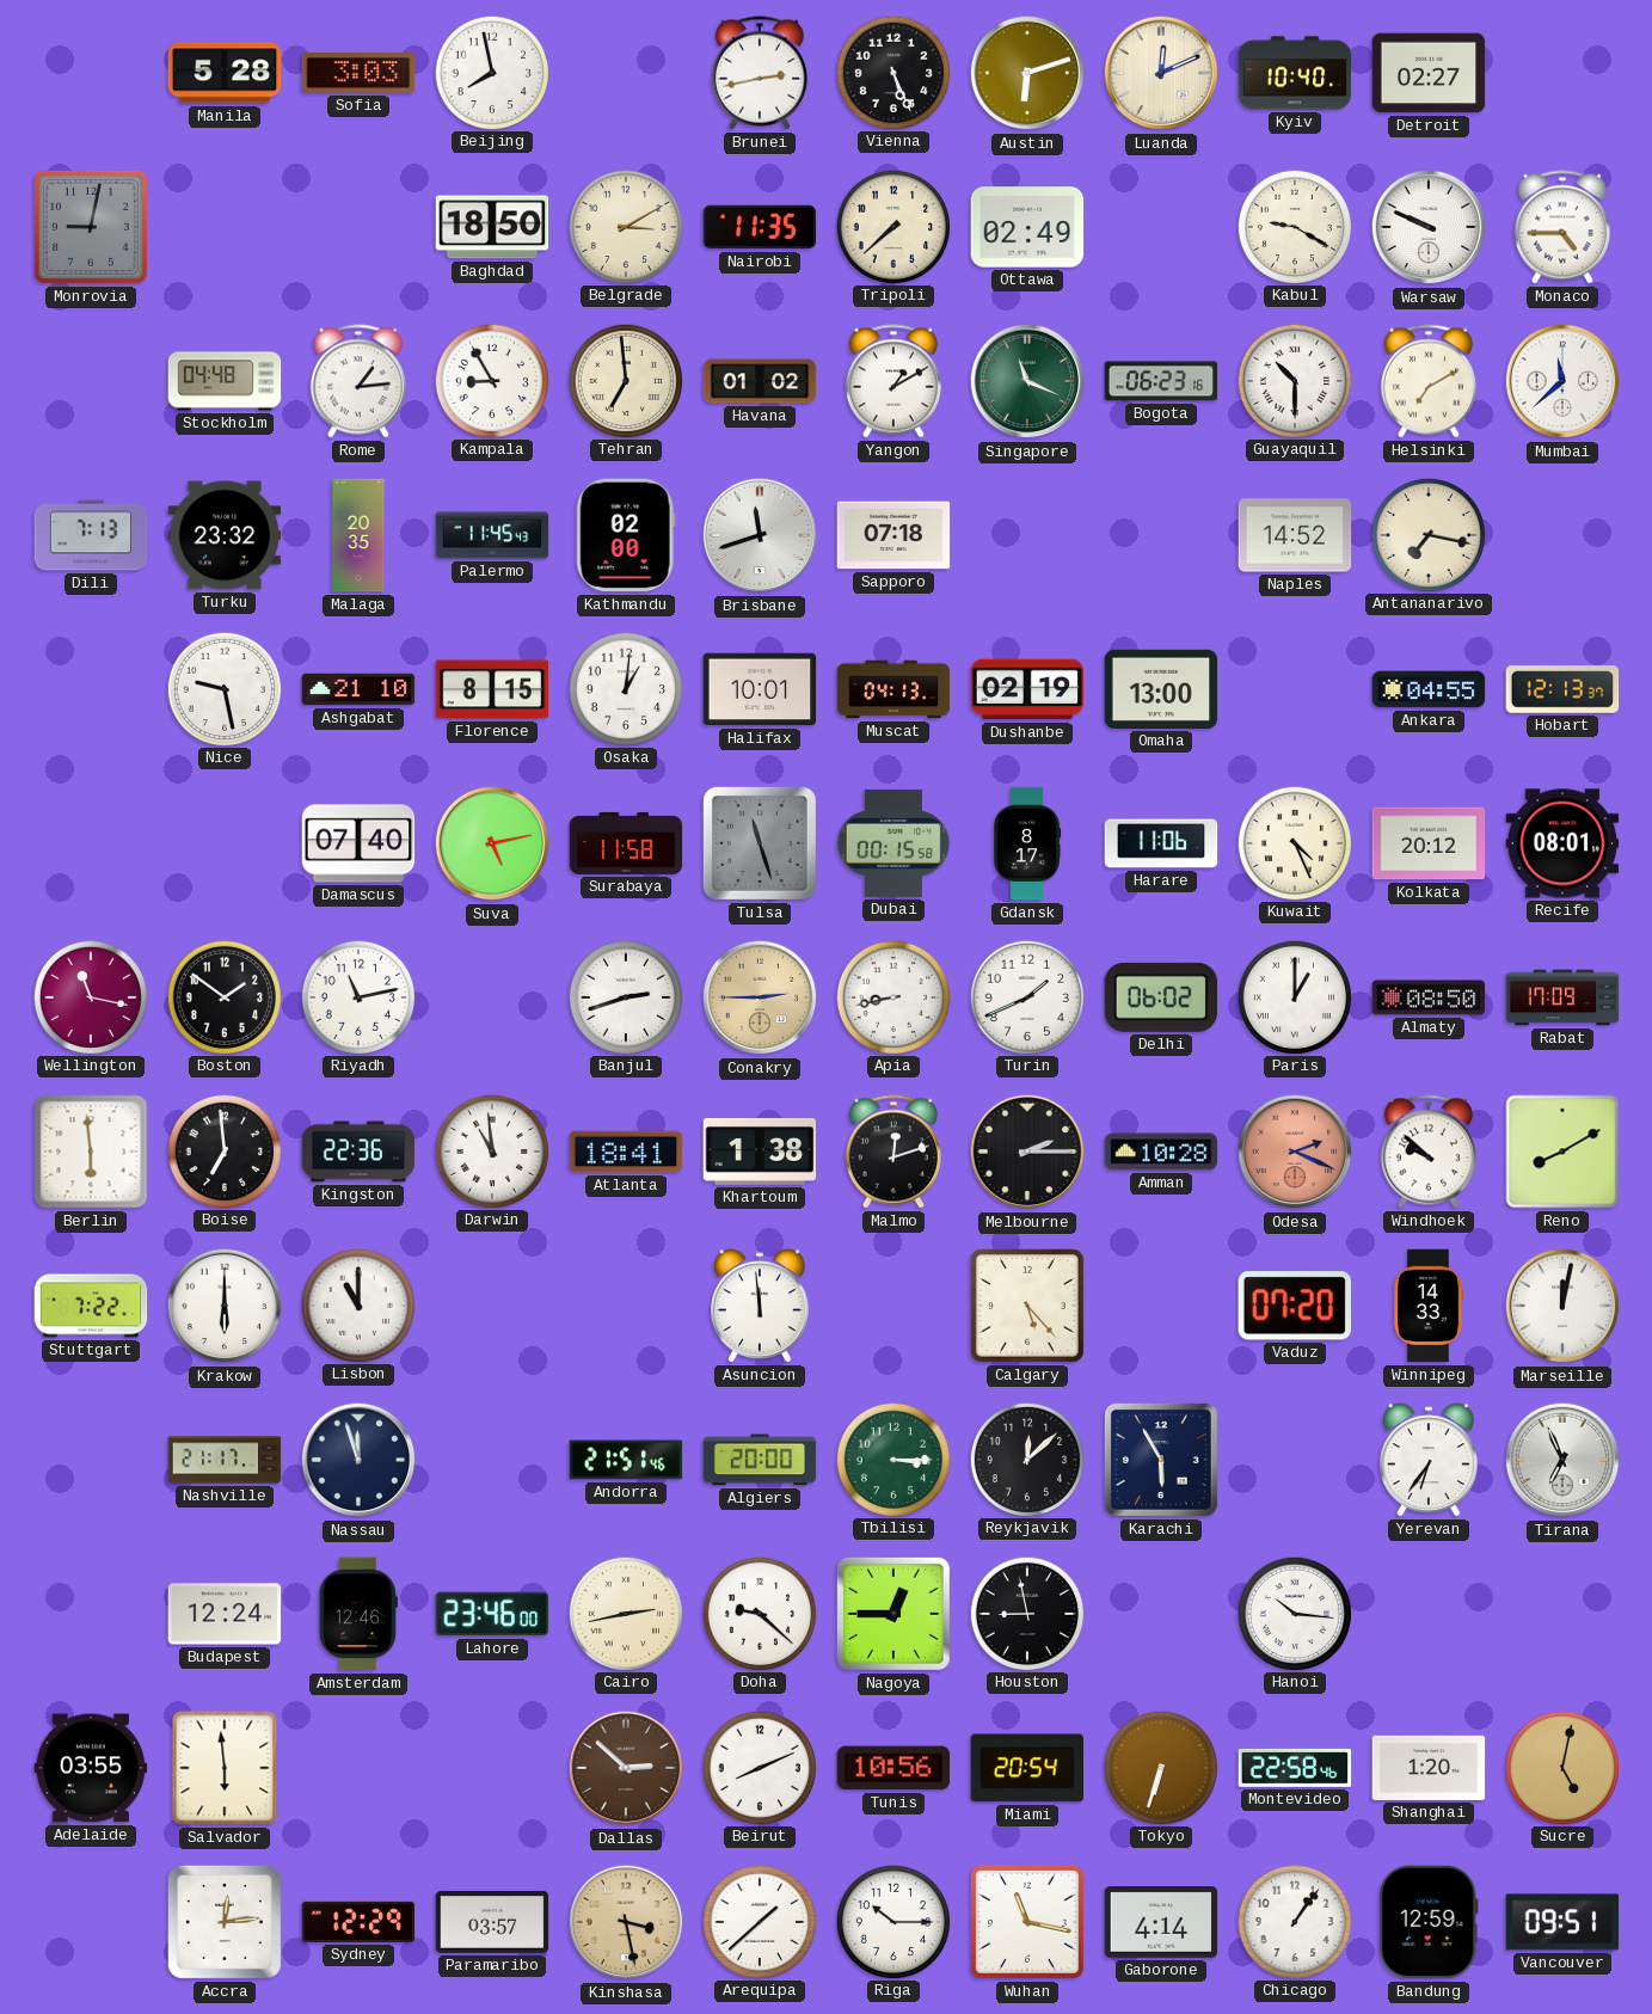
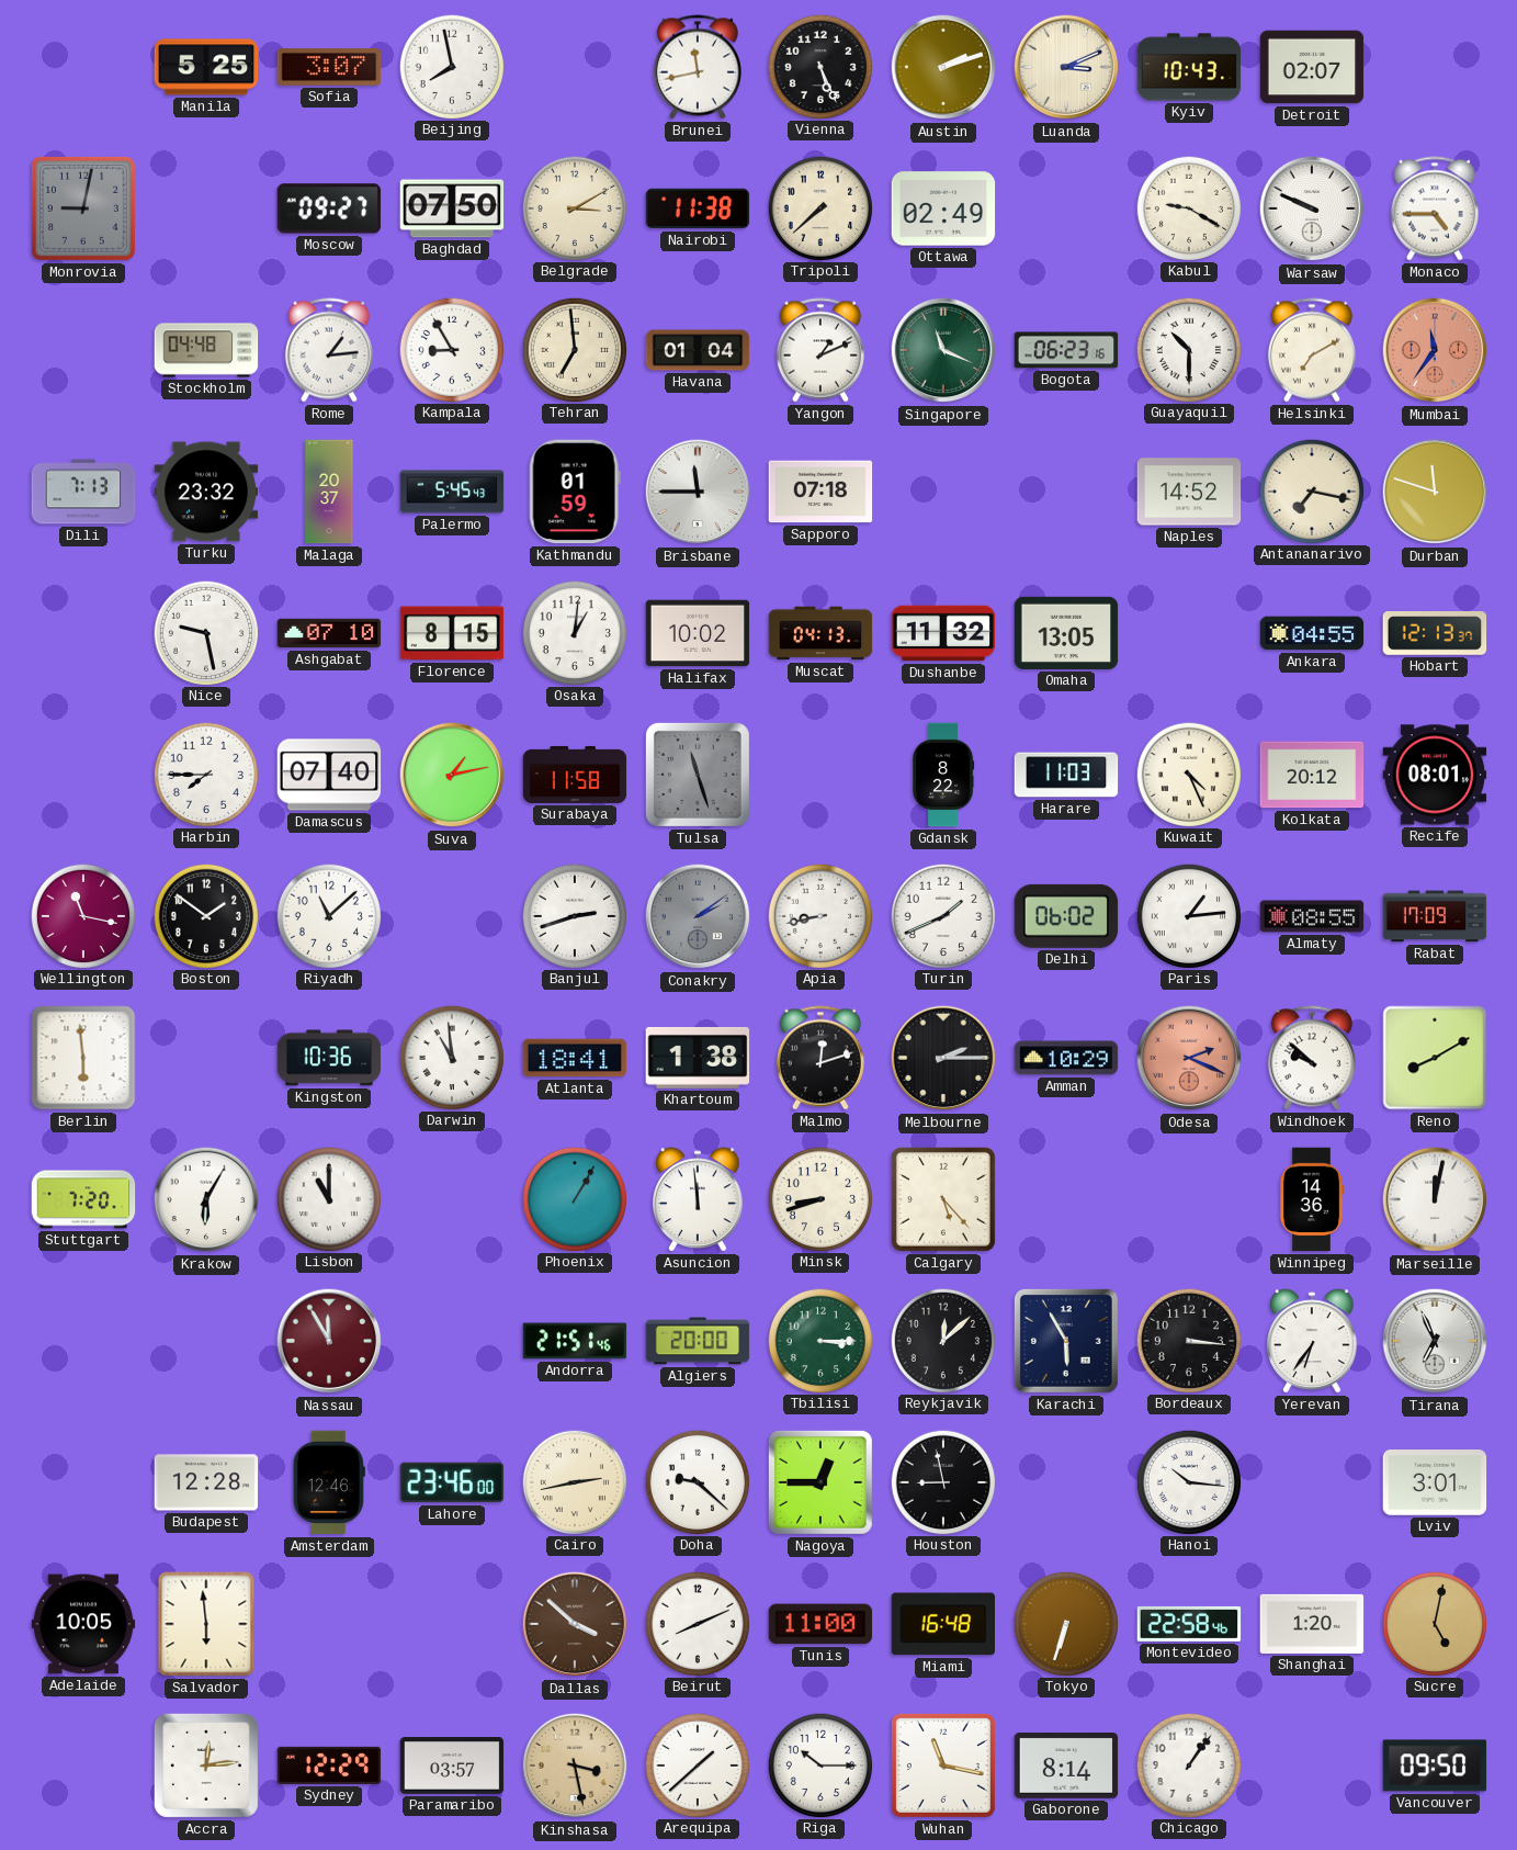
Manila: 5:28 -> 5:25
Sofia: 3:03 -> 3:07
Brunei: 2:43 -> 11:43
Austin: 6:12 -> 2:12
Luanda: 12:11 -> 3:11
Kyiv: 10:40 -> 10:43
Detroit: 02:27 -> 02:07
Moscow: none -> 09:27
Baghdad: 18:50 -> 07:50
Nairobi: 11:35 -> 11:38
Havana: 01:02 -> 01:04
Yangon: 1:10 -> 1:11
Mumbai: 11:38 -> 11:36
Mumbai dial: white -> salmon
Malaga: 20:35 -> 20:37
Palermo: 11:45 -> 5:45
Kathmandu: 02:00 -> 01:59
Brisbane: 11:42 -> 11:45
Durban: none -> 11:48
Ashgabat: 21:10 -> 07:10
Halifax: 10:01 -> 10:02
Dushanbe: 02:19 -> 11:32
Omaha: 13:00 -> 13:05
Harbin: none -> 7:45
Suva: 5:13 -> 1:13
Dubai: 00:15 -> none
Gdansk: 8:17 -> 8:22
Harare: 11:06 -> 11:03
Riyadh: 11:13 -> 11:08
Conakry: 2:45 -> 2:09
Conakry dial: champagne -> grey
Paris: 1:00 -> 1:14
Almaty: 08:50 -> 08:55
Boise: 6:59 -> none
Kingston: 22:36 -> 10:36
Amman: 10:28 -> 10:29
Stuttgart: 7:22 -> 7:20
Krakow: 6:00 -> 6:05
Phoenix: none -> 1:05
Minsk: none -> 8:42
Vaduz: 07:20 -> none
Winnipeg: 14:33 -> 14:36
Nashville: 21:17 -> none
Nassau: 11:57 -> 11:55
Nassau dial: navy -> burgundy
Bordeaux: none -> 3:16
Budapest: 12:24 -> 12:28
Lviv: none -> 3:01
Adelaide: 03:55 -> 10:05
Dallas: 2:52 -> 3:52
Tunis: 10:56 -> 11:00
Miami: 20:54 -> 16:48
Gaborone: 4:14 -> 8:14
Bandung: 12:59 -> none
Vancouver: 09:51 -> 09:50
